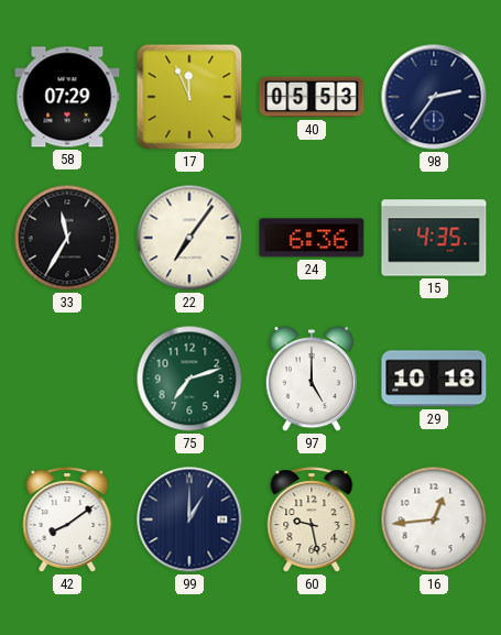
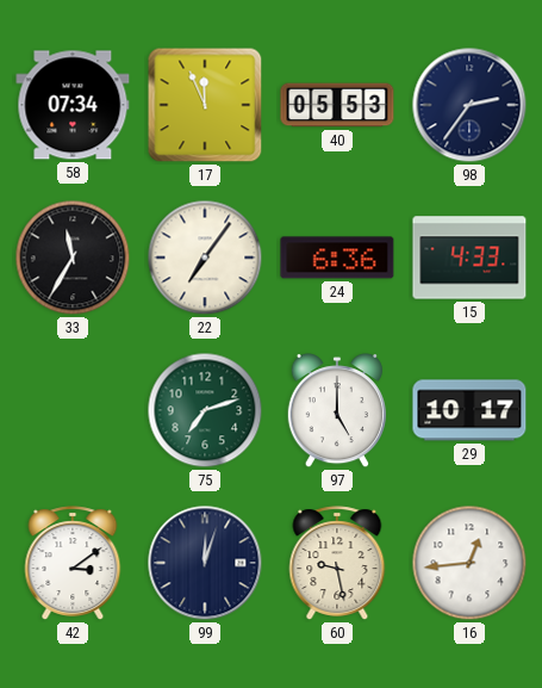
58: 07:29 -> 07:34
15: 4:35 -> 4:33
29: 10:18 -> 10:17
42: 8:09 -> 3:09
99: 1:00 -> 12:03
